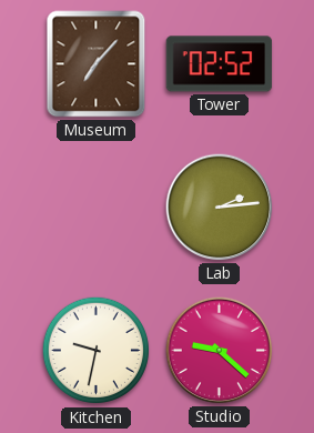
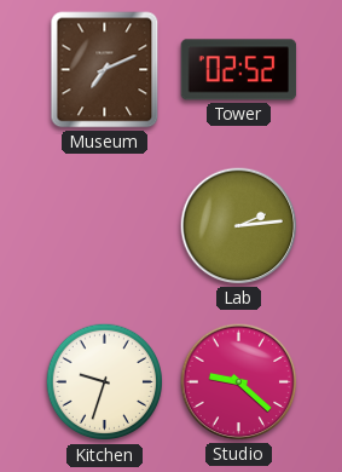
Museum: 7:07 -> 7:11
Kitchen: 9:32 -> 9:33
